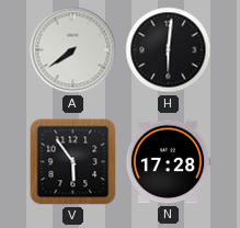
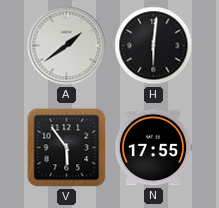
A: 7:39 -> 1:39
N: 17:28 -> 17:55
